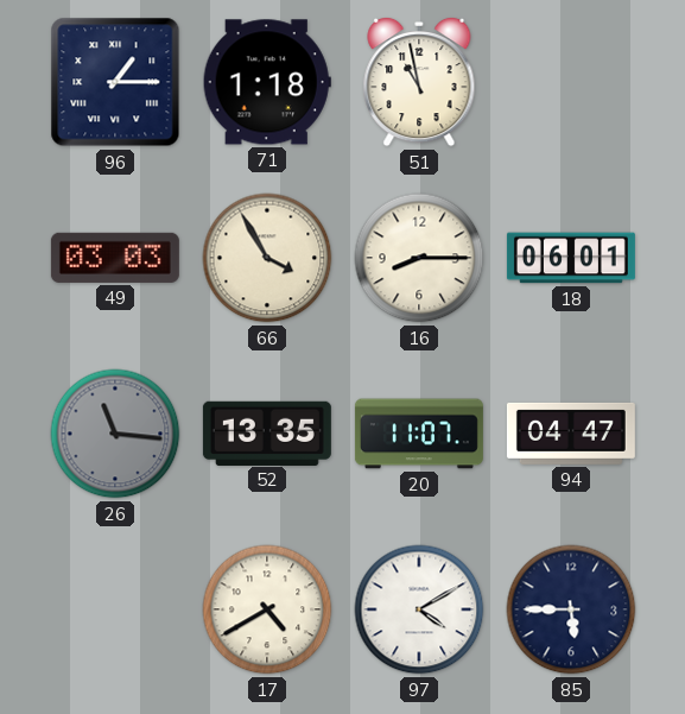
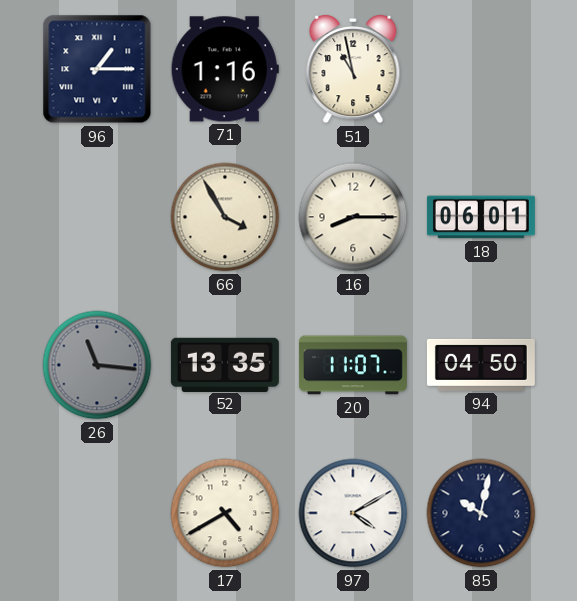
71: 1:18 -> 1:16
49: 03:03 -> none
94: 04:47 -> 04:50
85: 5:45 -> 10:02
